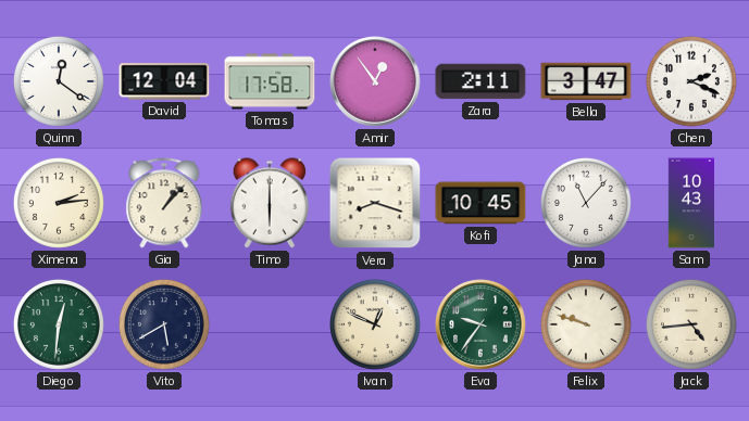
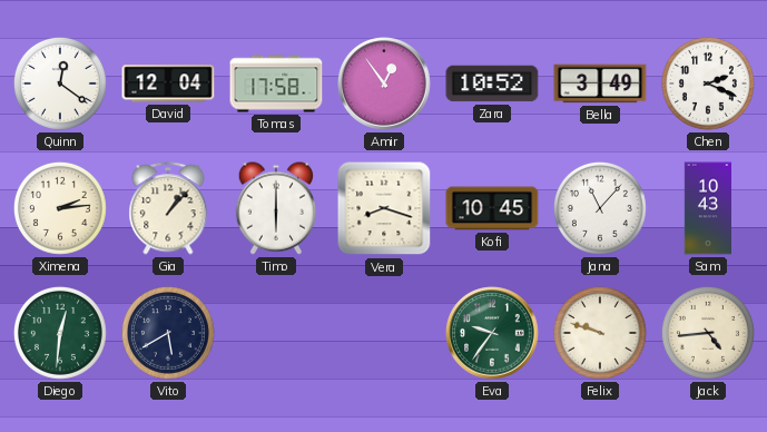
Zara: 2:11 -> 10:52
Bella: 3:47 -> 3:49
Ivan: 12:49 -> none
